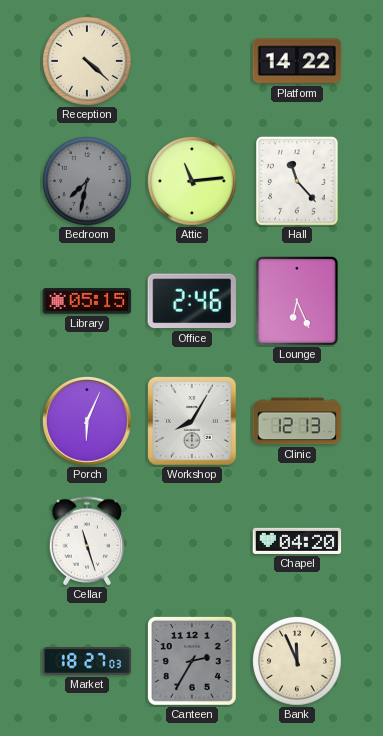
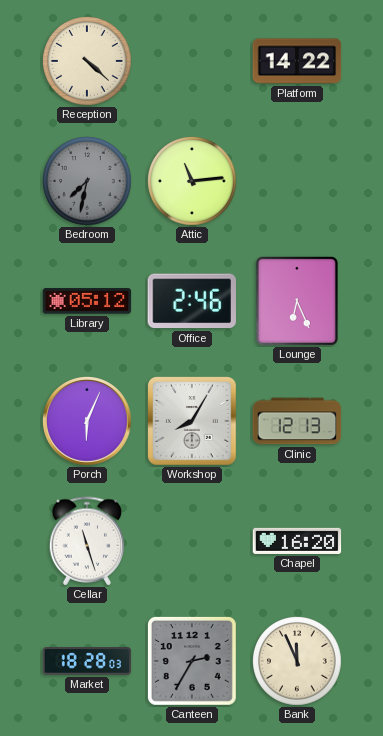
Hall: 11:23 -> none
Library: 05:15 -> 05:12
Chapel: 04:20 -> 16:20
Market: 18:27 -> 18:28
